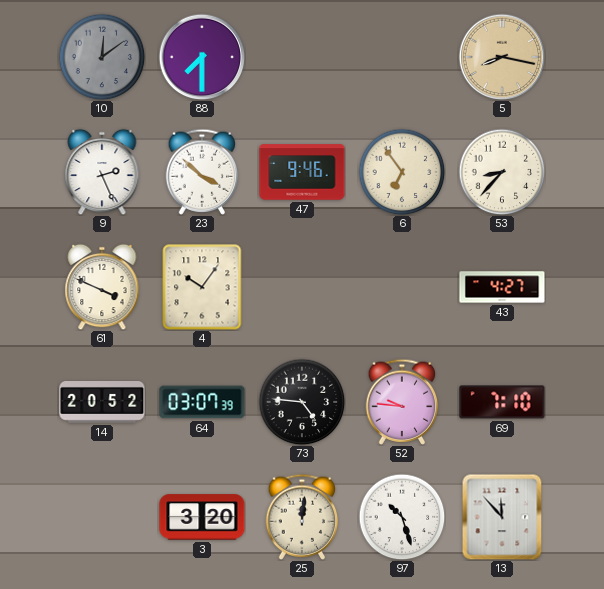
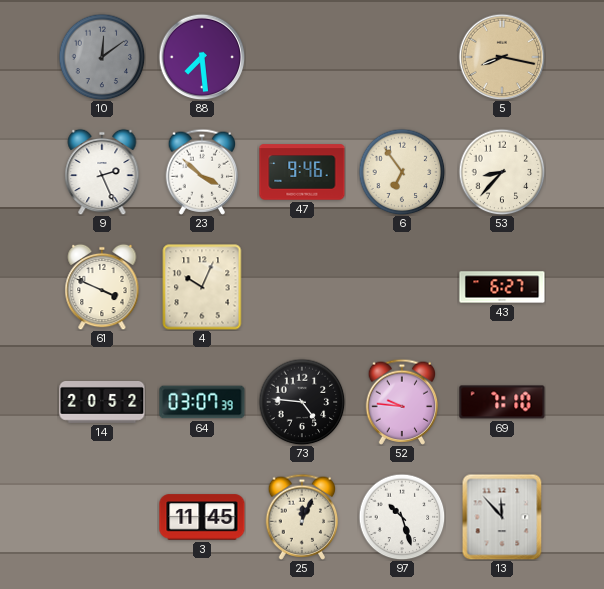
88: 7:30 -> 7:29
4: 10:06 -> 10:04
43: 4:27 -> 6:27
3: 3:20 -> 11:45
25: 12:01 -> 12:04
